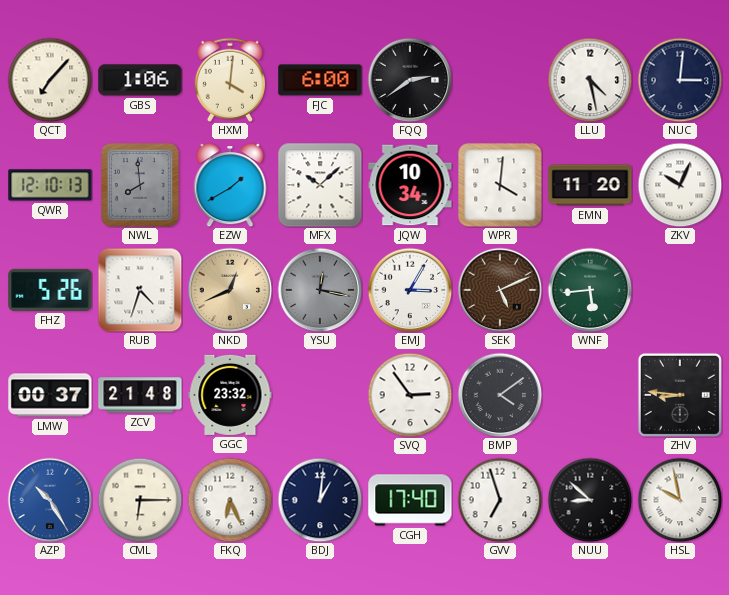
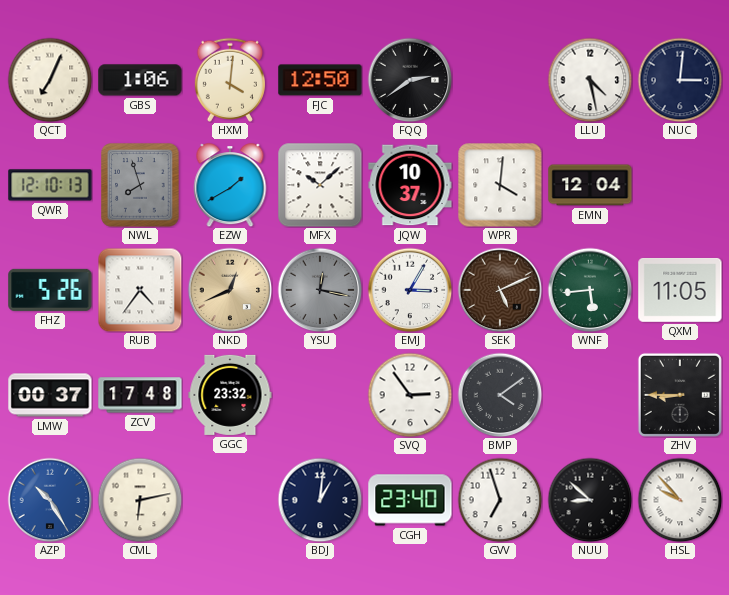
QCT: 7:07 -> 7:04
FJC: 6:00 -> 12:50
NWL: 7:59 -> 7:57
JQW: 10:34 -> 10:37
EMN: 11:20 -> 12:04
ZKV: 10:04 -> none
RUB: 4:33 -> 4:36
QXM: none -> 11:05
ZCV: 21:48 -> 17:48
ZHV: 8:46 -> 8:45
CML: 6:15 -> 6:13
FKQ: 6:26 -> none
CGH: 17:40 -> 23:40
HSL: 9:58 -> 9:53
